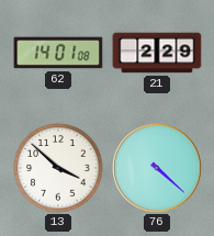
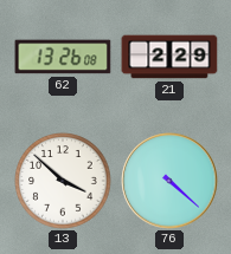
62: 14:01 -> 13:26
